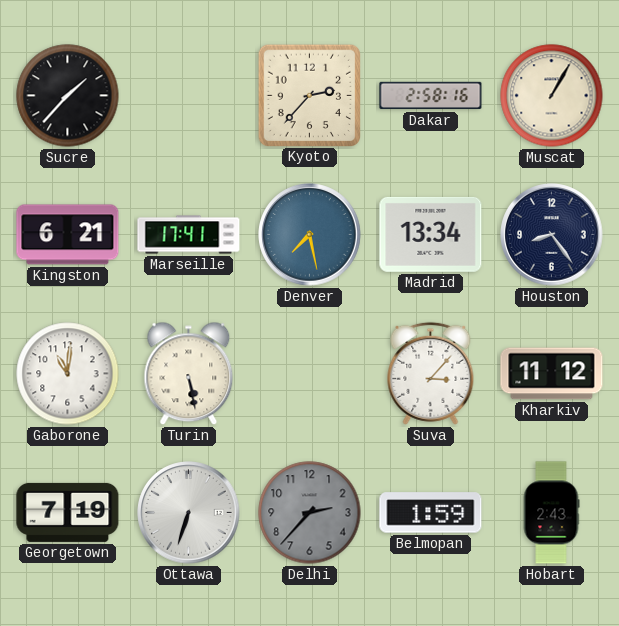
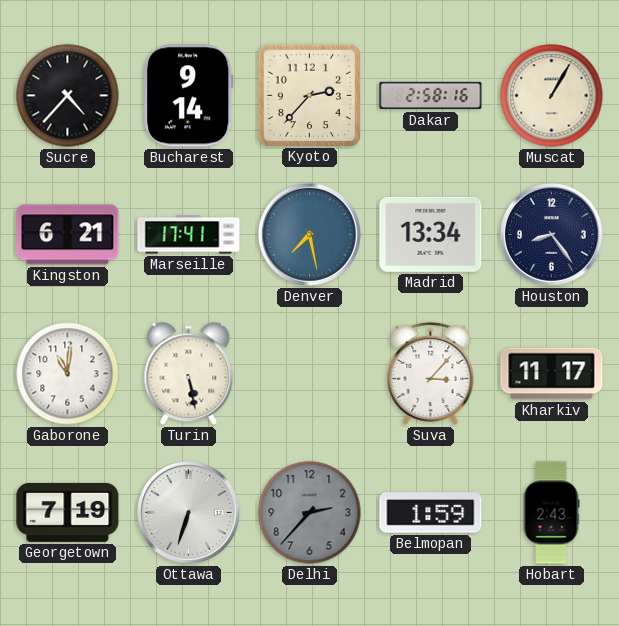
Sucre: 1:37 -> 4:37
Bucharest: none -> 9:14
Kharkiv: 11:12 -> 11:17
